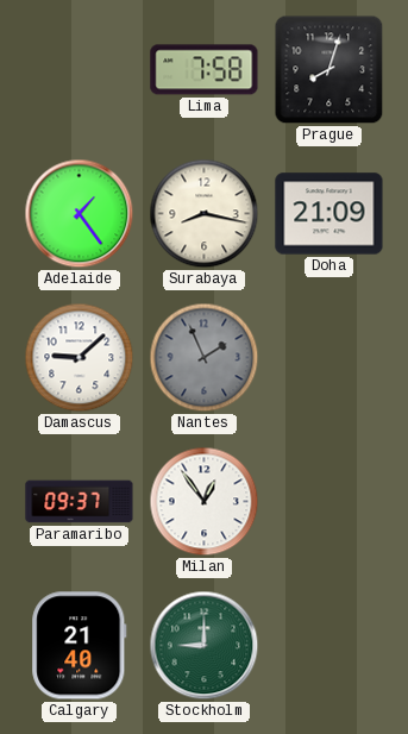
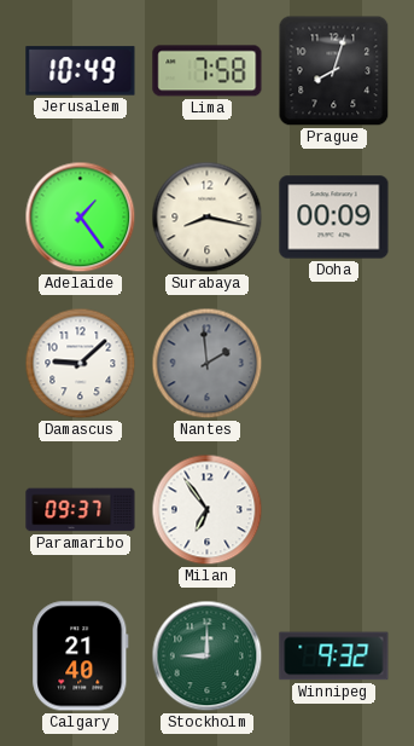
Jerusalem: none -> 10:49
Doha: 21:09 -> 00:09
Nantes: 1:56 -> 1:59
Milan: 12:54 -> 6:54
Winnipeg: none -> 9:32
